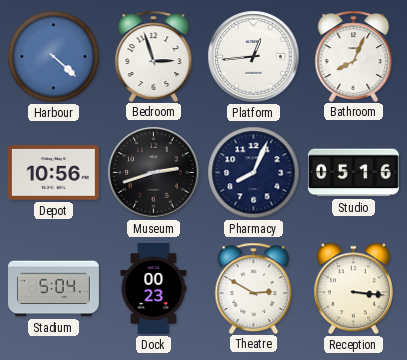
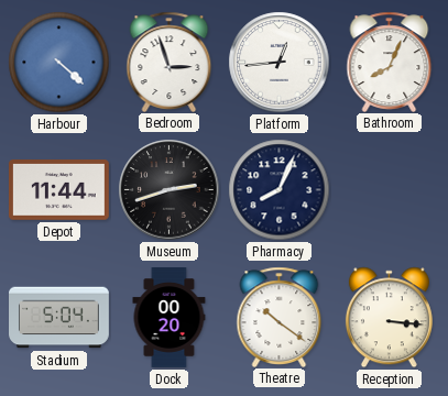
Depot: 10:56 -> 11:44
Studio: 05:16 -> none
Dock: 00:23 -> 00:20
Theatre: 2:50 -> 10:21
